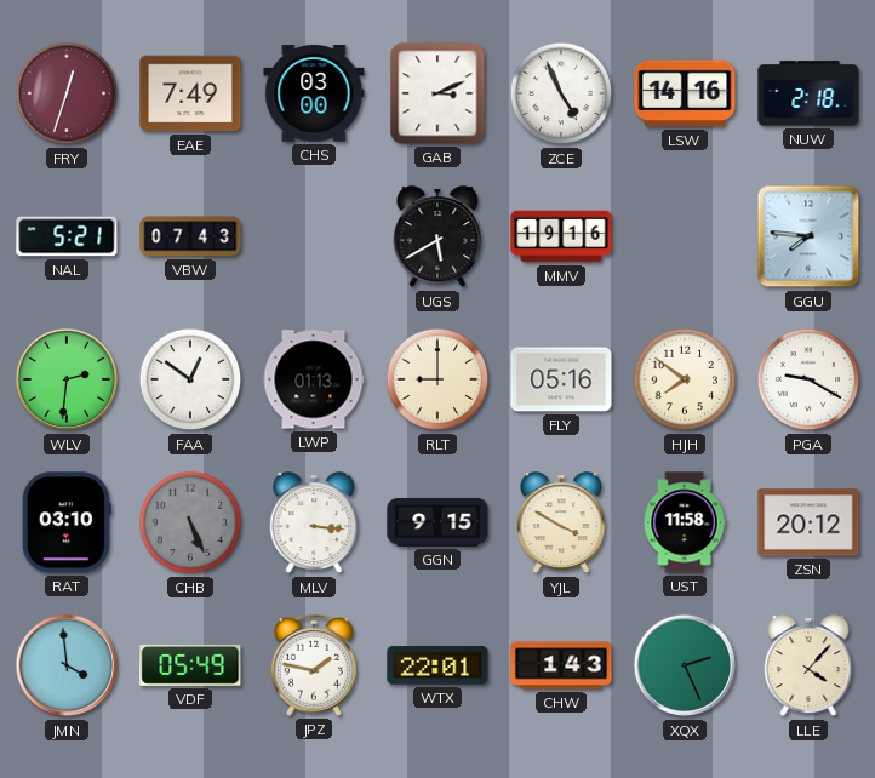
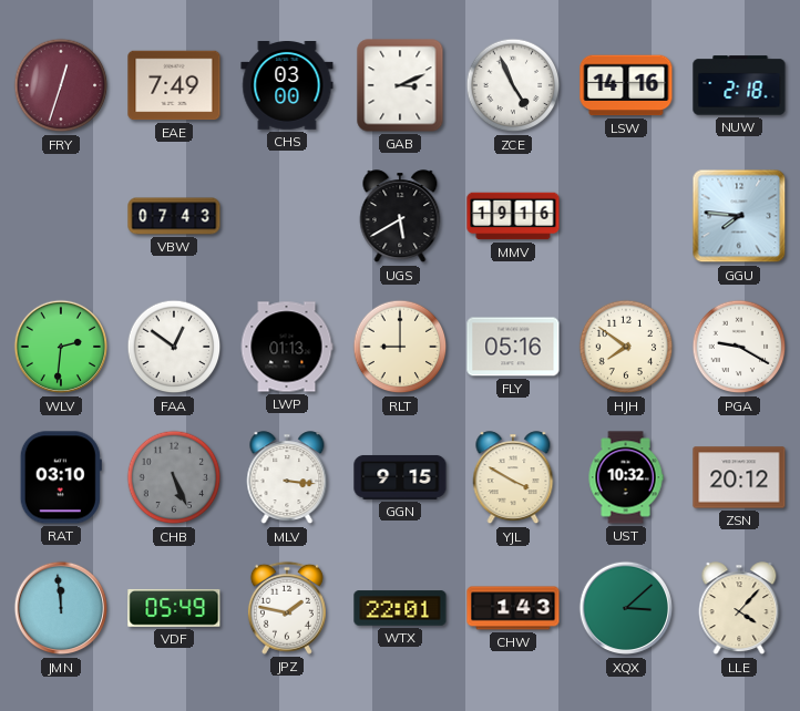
NAL: 5:21 -> none
UST: 11:58 -> 10:32
JMN: 3:59 -> 11:59
XQX: 2:26 -> 3:08
